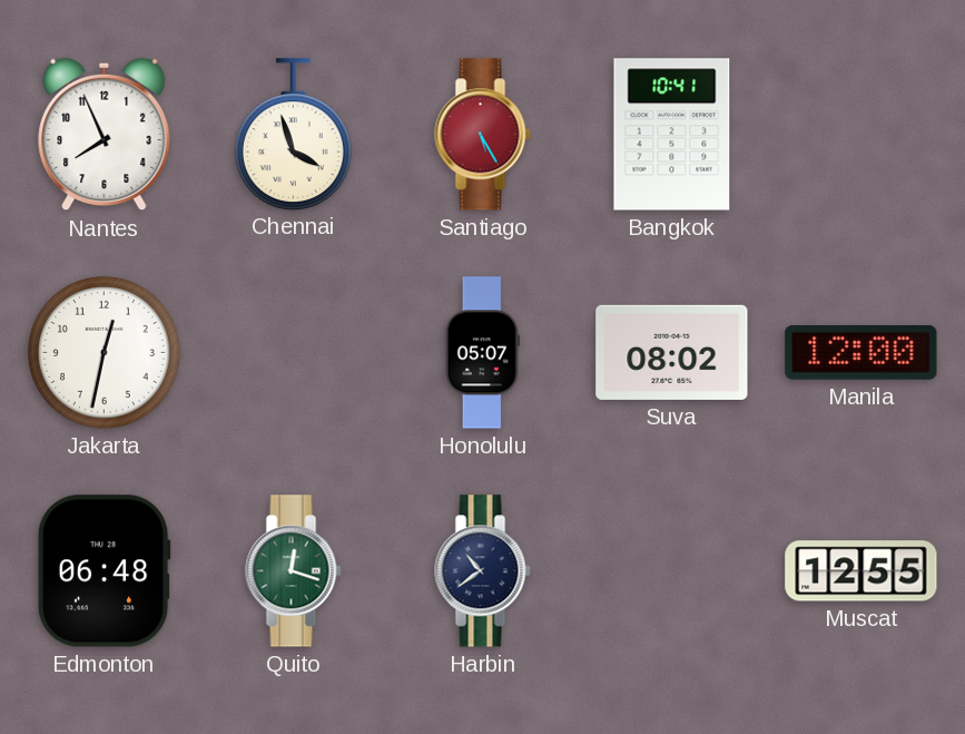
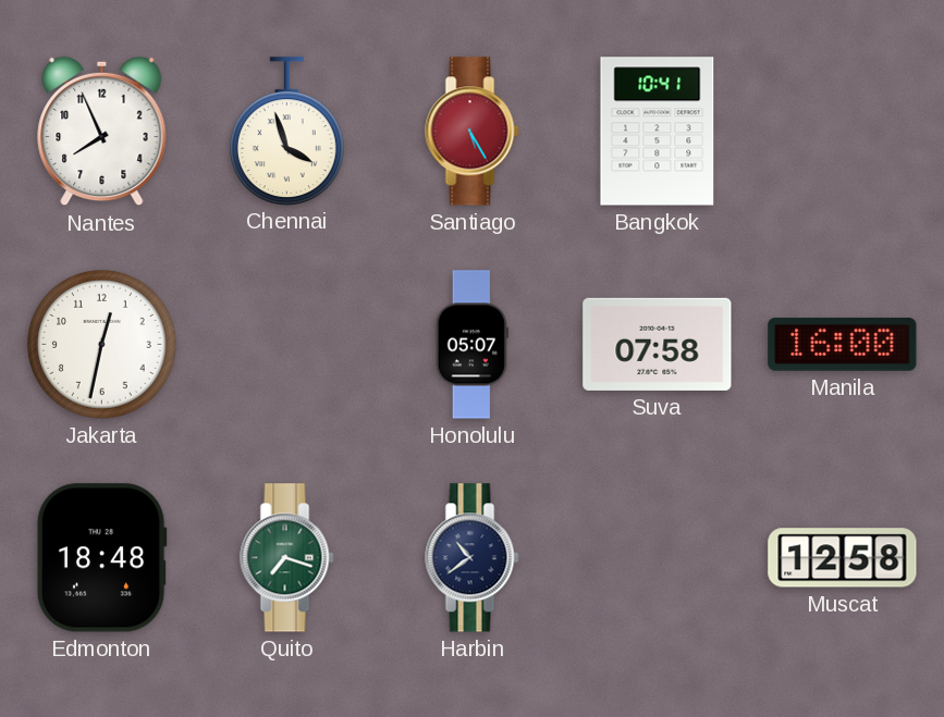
Suva: 08:02 -> 07:58
Manila: 12:00 -> 16:00
Edmonton: 06:48 -> 18:48
Quito: 12:18 -> 7:18
Muscat: 12:55 -> 12:58
